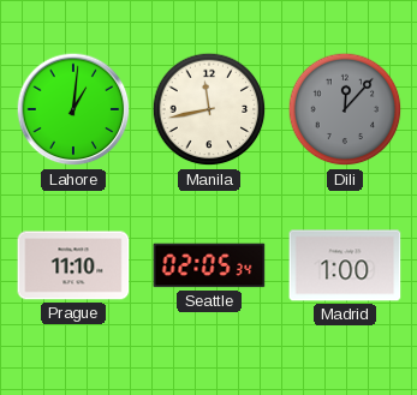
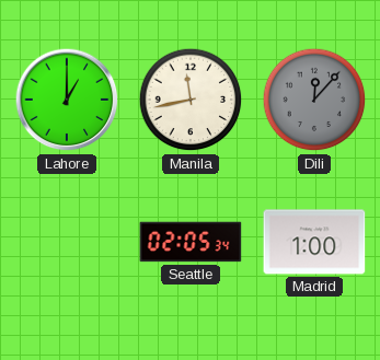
Lahore: 1:01 -> 1:00
Prague: 11:10 -> none
